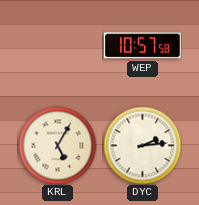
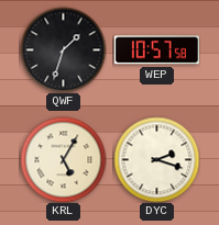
QWF: none -> 1:33
DYC: 2:14 -> 2:18
